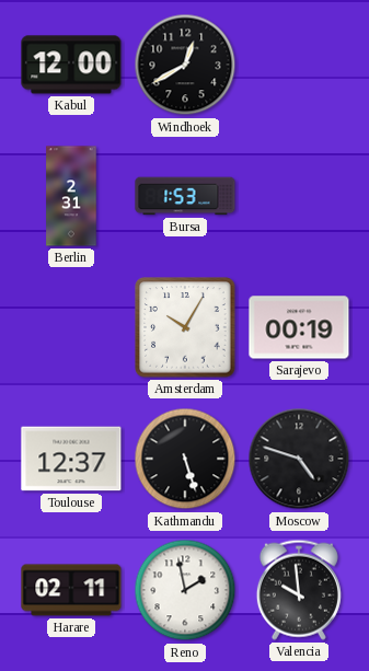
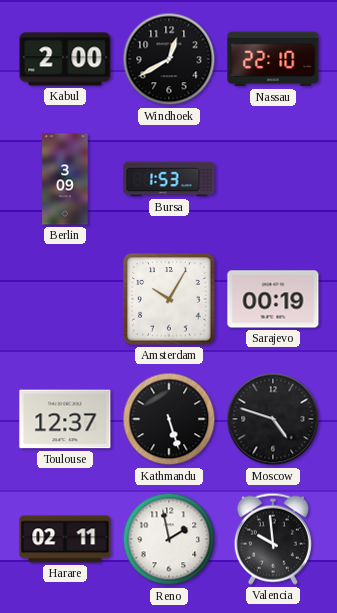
Kabul: 12:00 -> 2:00
Nassau: none -> 22:10
Berlin: 2:31 -> 3:09
